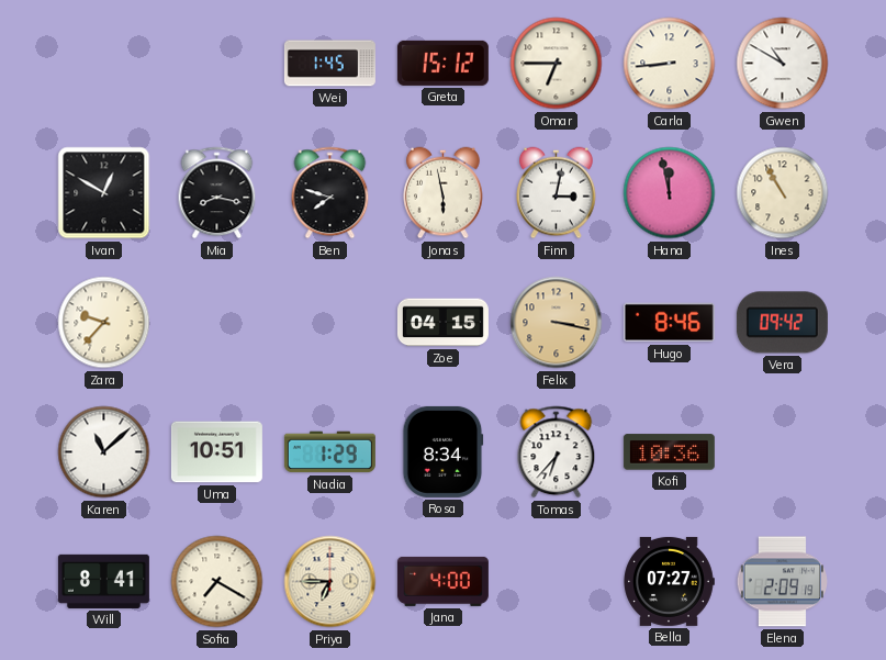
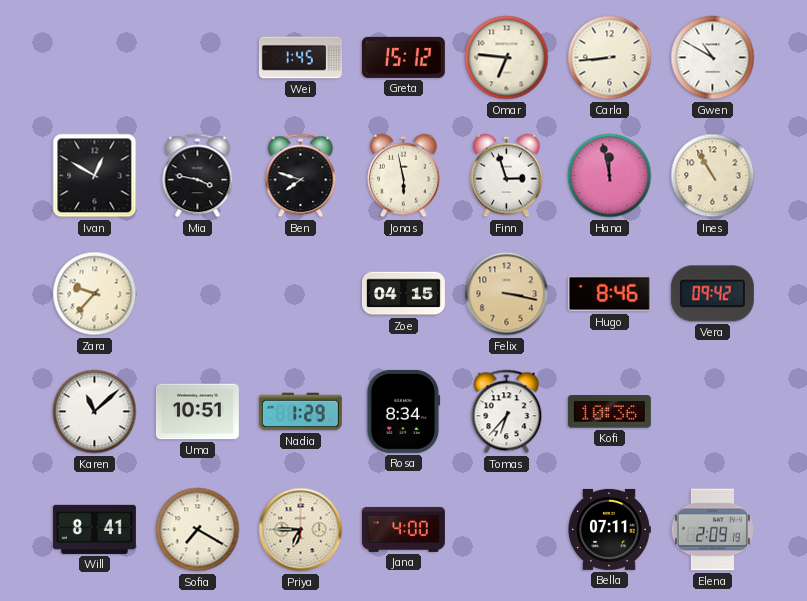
Omar: 6:45 -> 6:46
Mia: 8:17 -> 3:47
Finn: 3:02 -> 2:57
Bella: 07:27 -> 07:11
